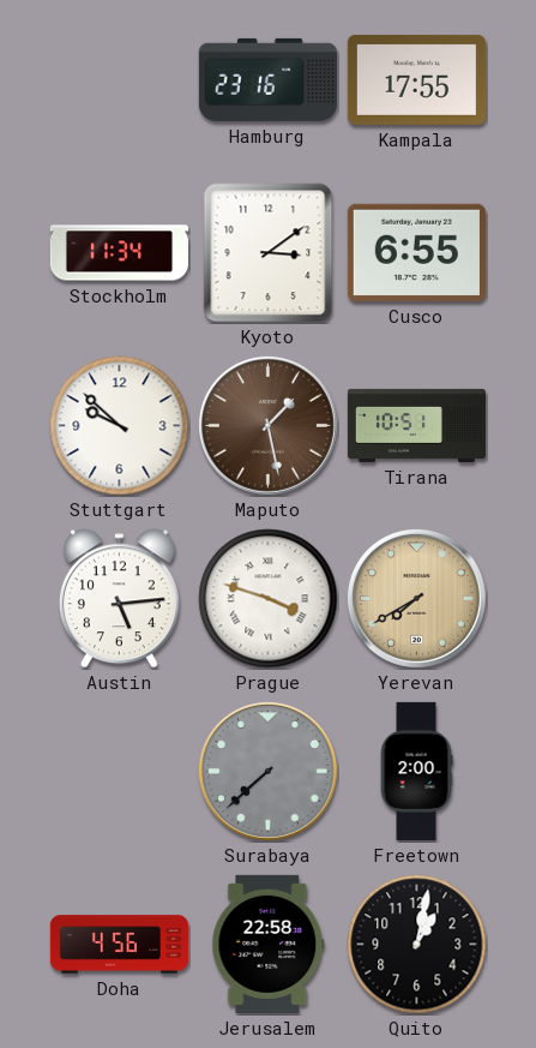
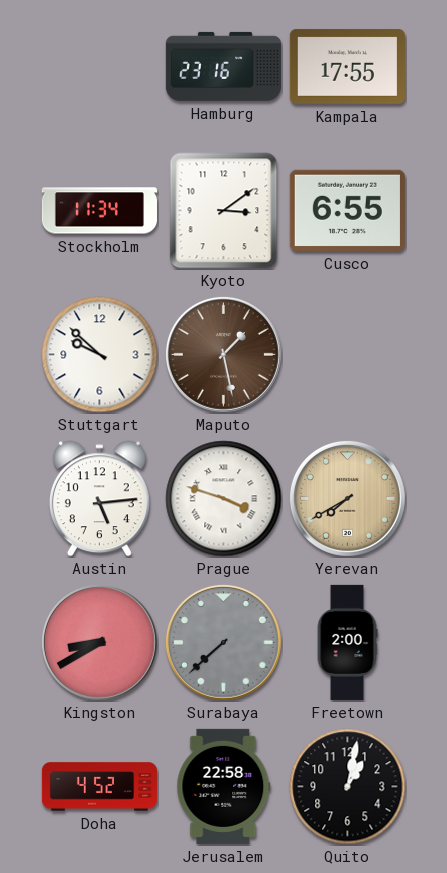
Tirana: 10:51 -> none
Kingston: none -> 8:40
Doha: 4:56 -> 4:52
